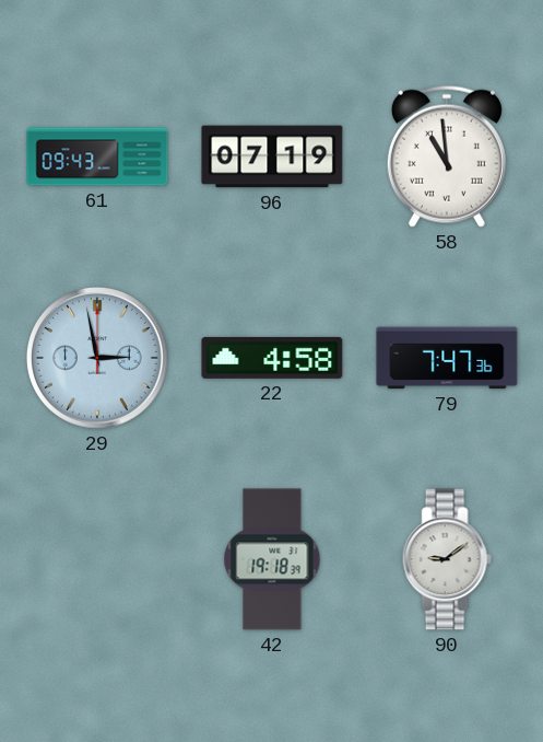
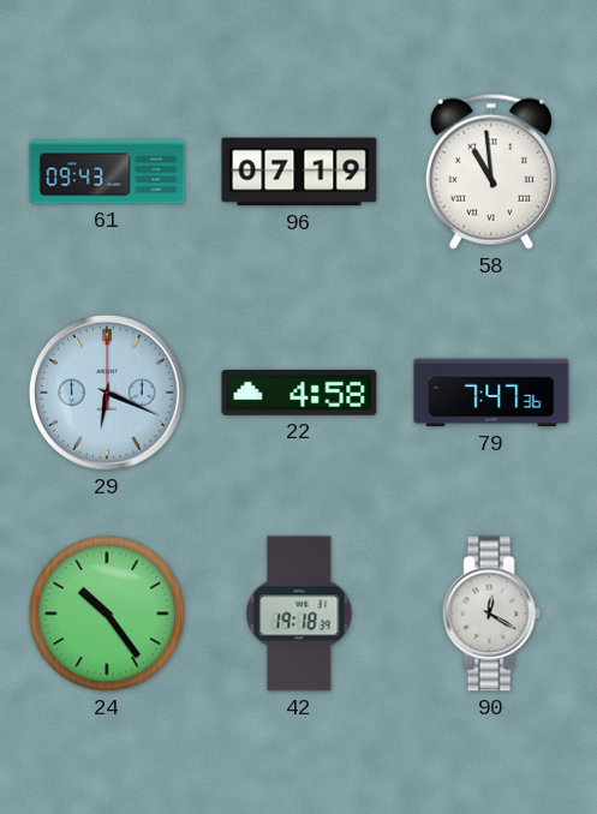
29: 2:58 -> 6:19
24: none -> 10:24
90: 9:09 -> 12:20
